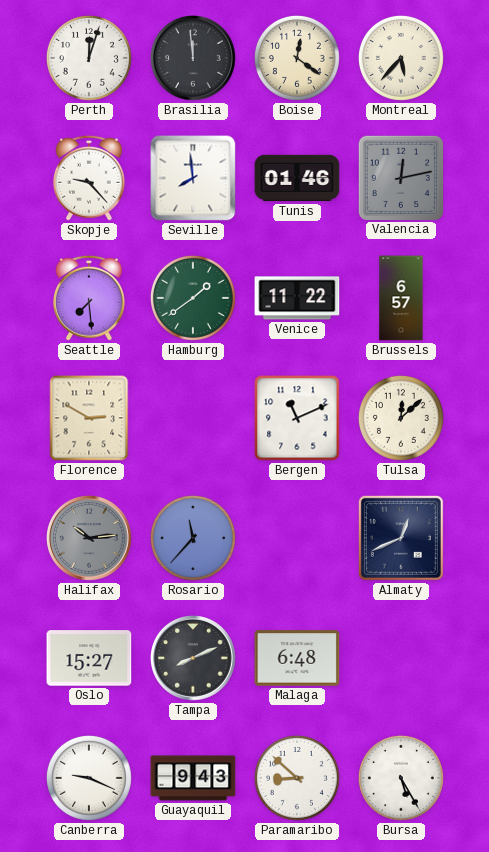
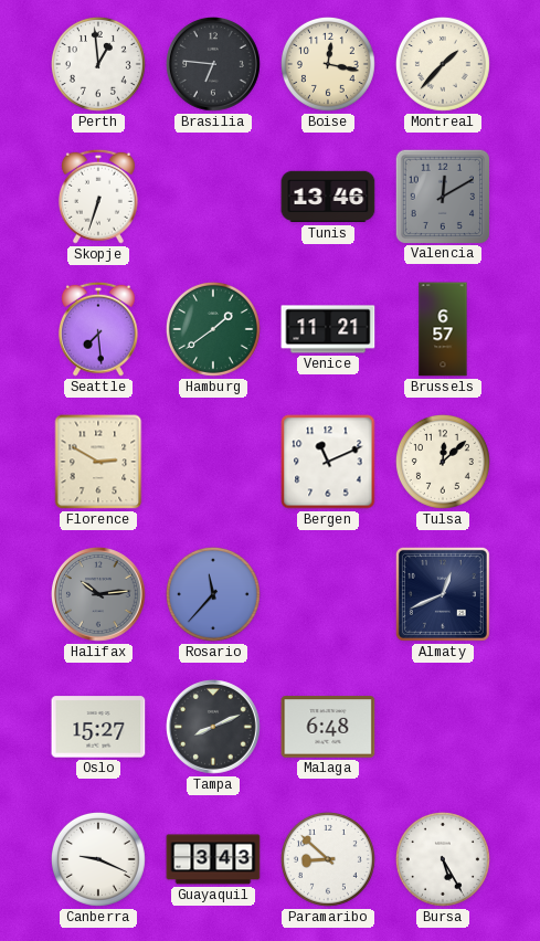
Perth: 12:03 -> 12:59
Brasilia: 11:59 -> 6:46
Boise: 12:21 -> 12:17
Montreal: 5:37 -> 1:37
Skopje: 9:23 -> 6:33
Seville: 7:59 -> none
Tunis: 01:46 -> 13:46
Valencia: 12:13 -> 12:10
Venice: 11:22 -> 11:21
Guayaquil: 9:43 -> 3:43
